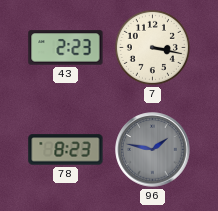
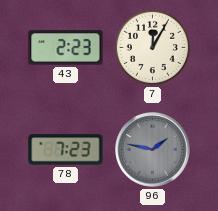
7: 3:17 -> 12:05
78: 8:23 -> 7:23
